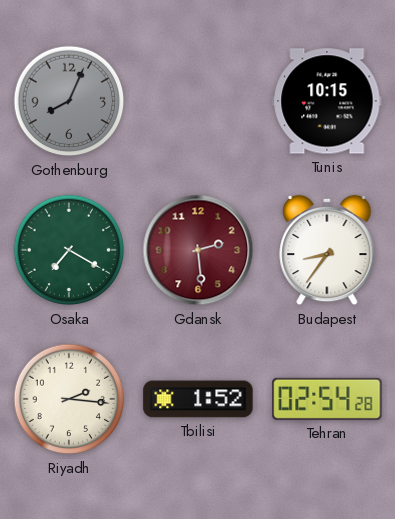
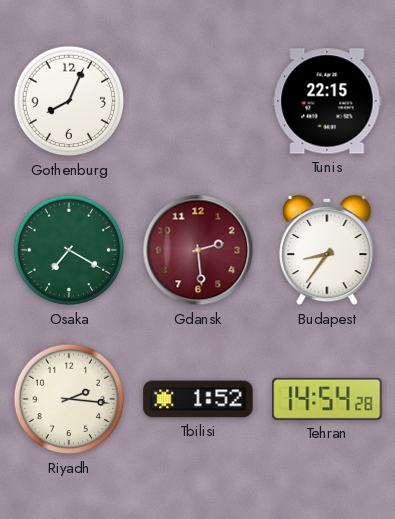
Gothenburg dial: grey -> white
Tunis: 10:15 -> 22:15
Tehran: 02:54 -> 14:54
